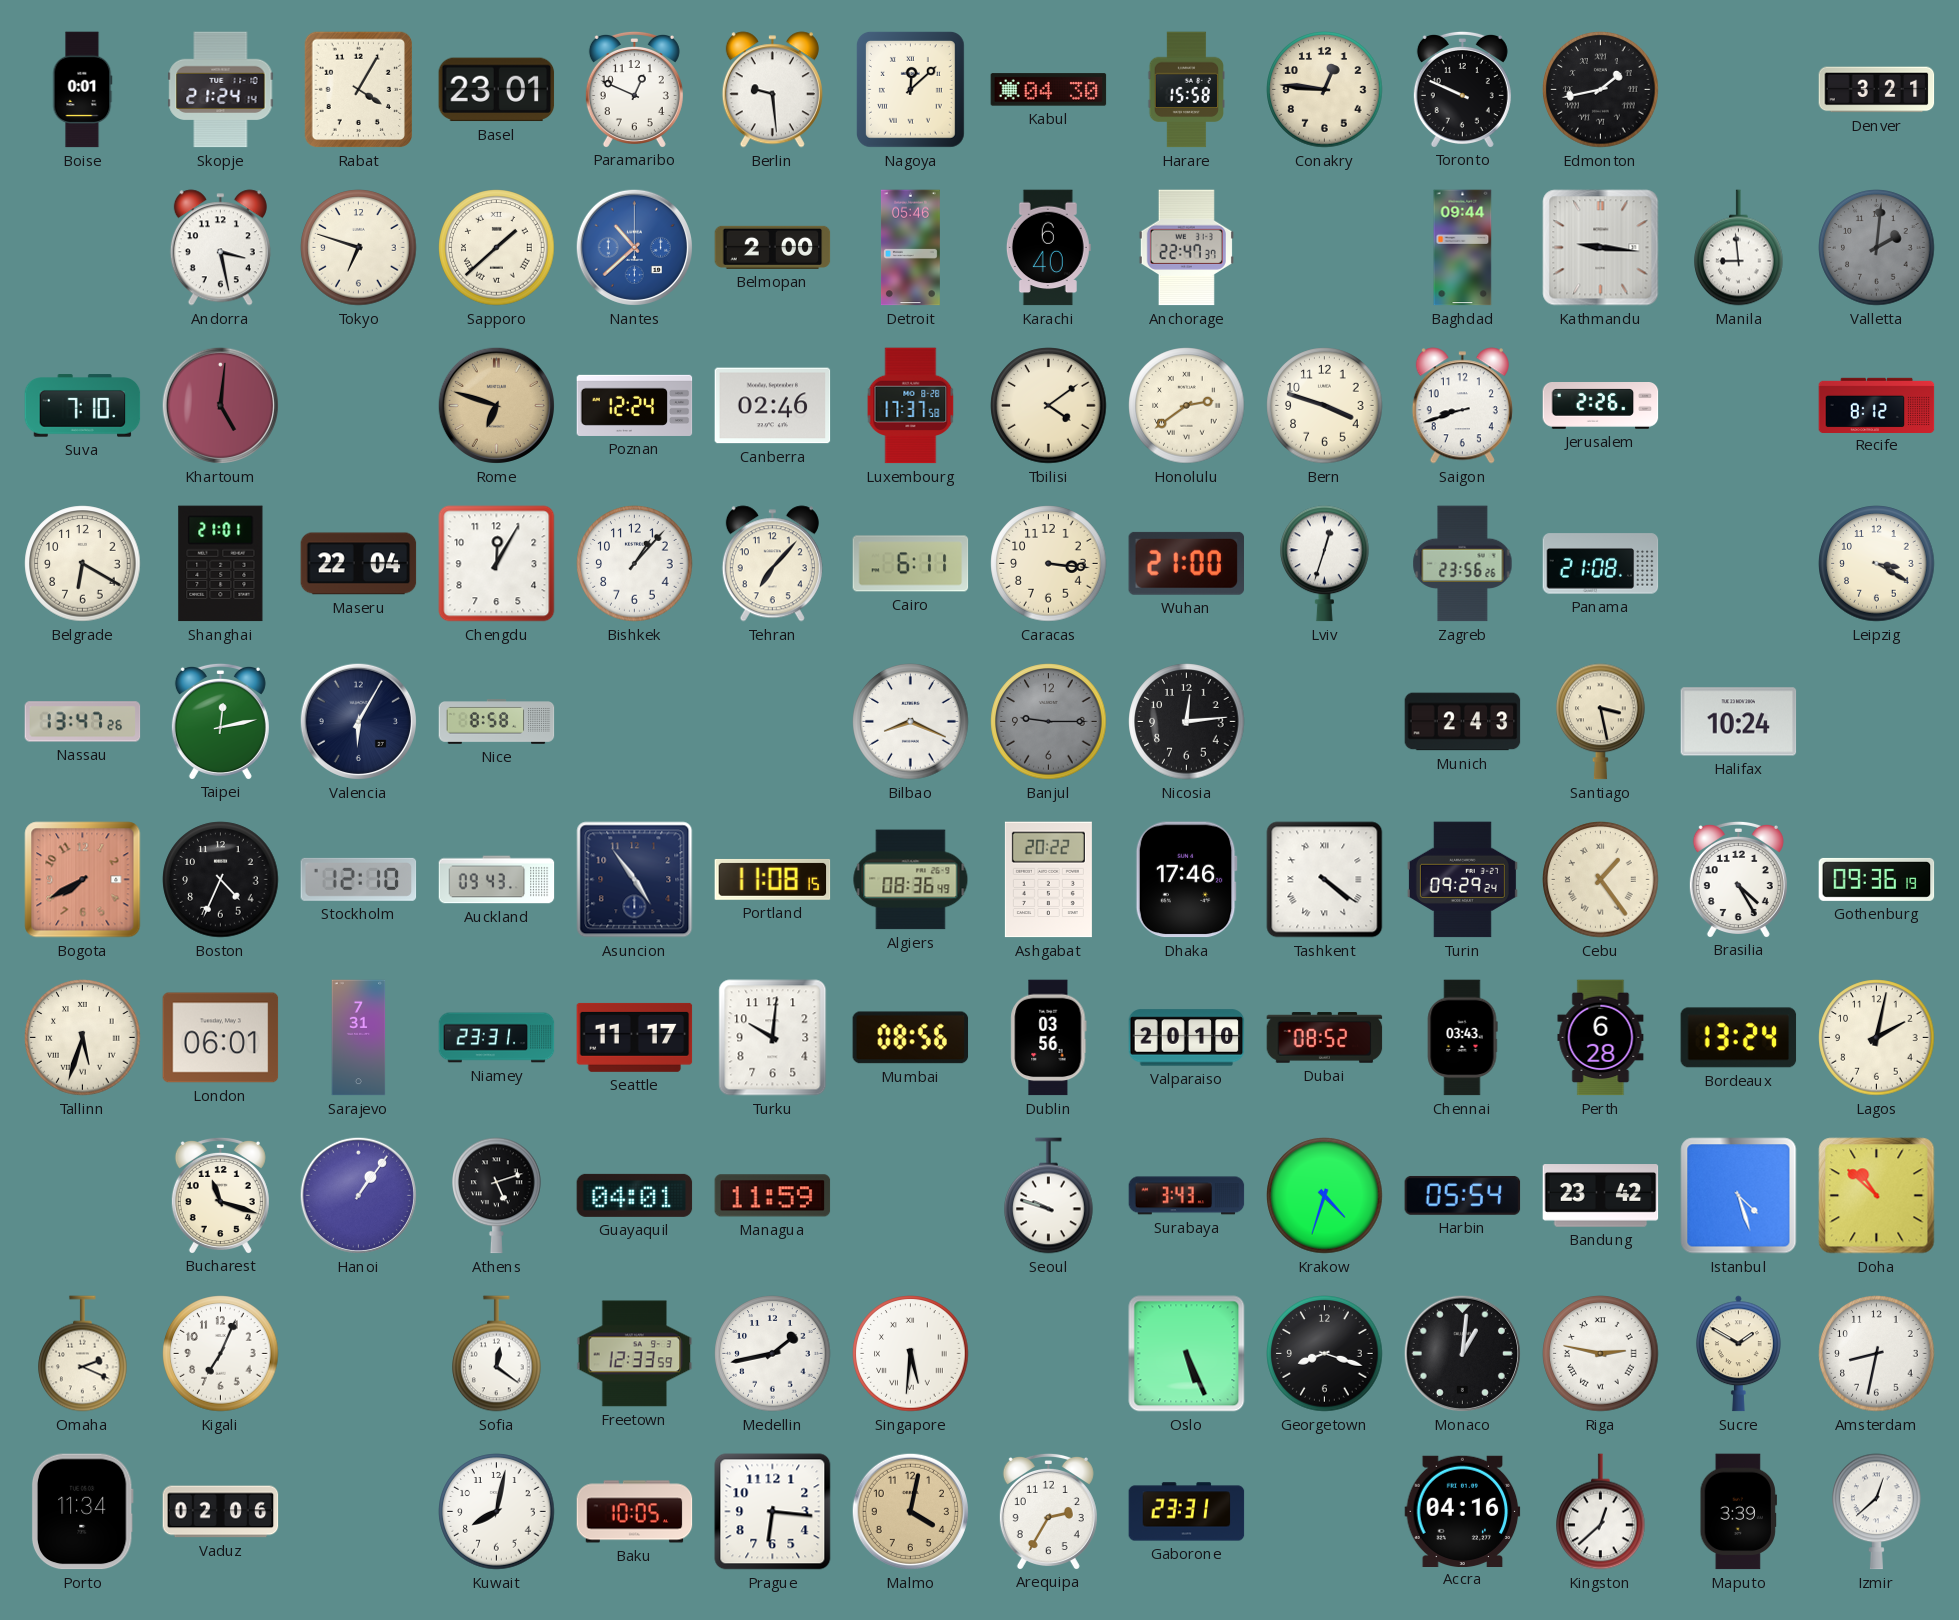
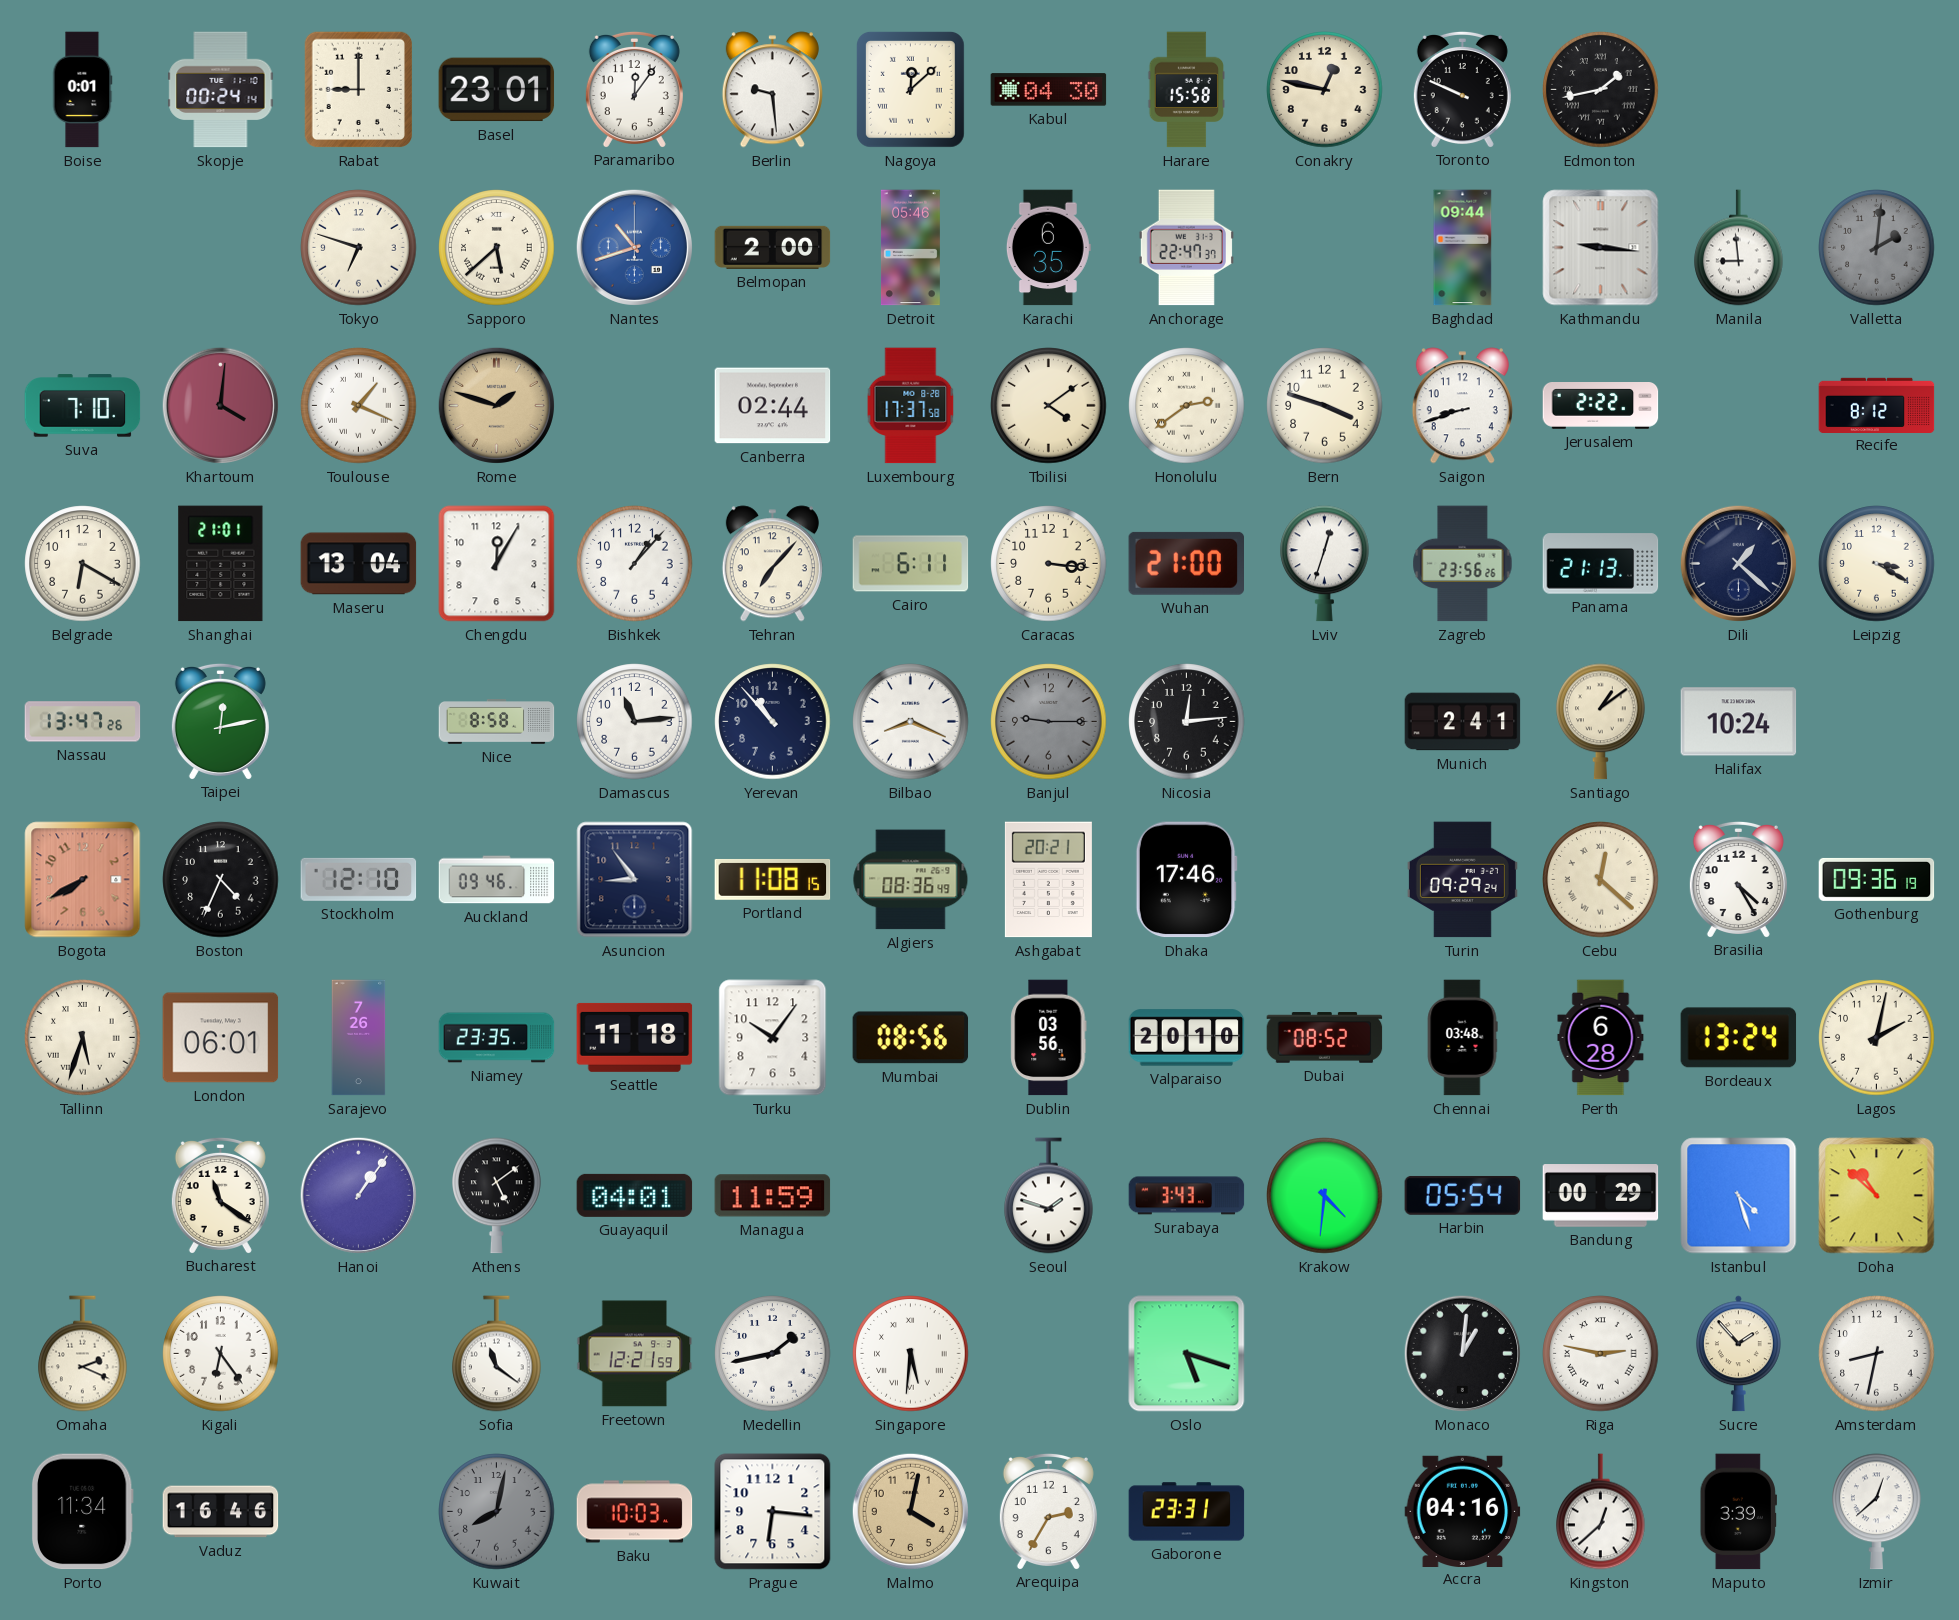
Skopje: 21:24 -> 00:24
Rabat: 4:05 -> 9:00
Paramaribo: 12:49 -> 12:06
Conakry: 12:46 -> 12:47
Denver: 3:21 -> none
Andorra: 3:28 -> none
Sapporo: 1:38 -> 5:38
Nantes: 10:38 -> 10:42
Karachi: 6:40 -> 6:35
Khartoum: 5:01 -> 4:01
Toulouse: none -> 1:19
Rome: 6:48 -> 1:48
Poznan: 12:24 -> none
Canberra: 02:46 -> 02:44
Jerusalem: 2:26 -> 2:22
Maseru: 22:04 -> 13:04
Panama: 21:08 -> 21:13
Dili: none -> 1:22
Valencia: 6:05 -> none
Damascus: none -> 11:14
Yerevan: none -> 10:53
Munich: 2:43 -> 2:41
Santiago: 3:28 -> 1:09
Auckland: 09:43 -> 09:46
Asuncion: 4:54 -> 8:54
Ashgabat: 20:22 -> 20:21
Tashkent: 4:21 -> none
Cebu: 1:24 -> 12:22
Sarajevo: 7:31 -> 7:26
Niamey: 23:31 -> 23:35
Seattle: 11:17 -> 11:18
Turku: 10:01 -> 10:06
Chennai: 03:43 -> 03:48
Bucharest: 11:18 -> 11:21
Athens: 5:12 -> 5:09
Seoul: 9:48 -> 1:48
Krakow: 4:33 -> 4:31
Bandung: 23:42 -> 00:29
Kigali: 7:04 -> 6:24
Sofia: 12:21 -> 11:21
Freetown: 12:33 -> 12:21
Oslo: 5:26 -> 5:18
Georgetown: 8:18 -> none
Sucre: 1:50 -> 1:53
Vaduz: 02:06 -> 16:46
Kuwait dial: white -> grey
Baku: 10:05 -> 10:03
